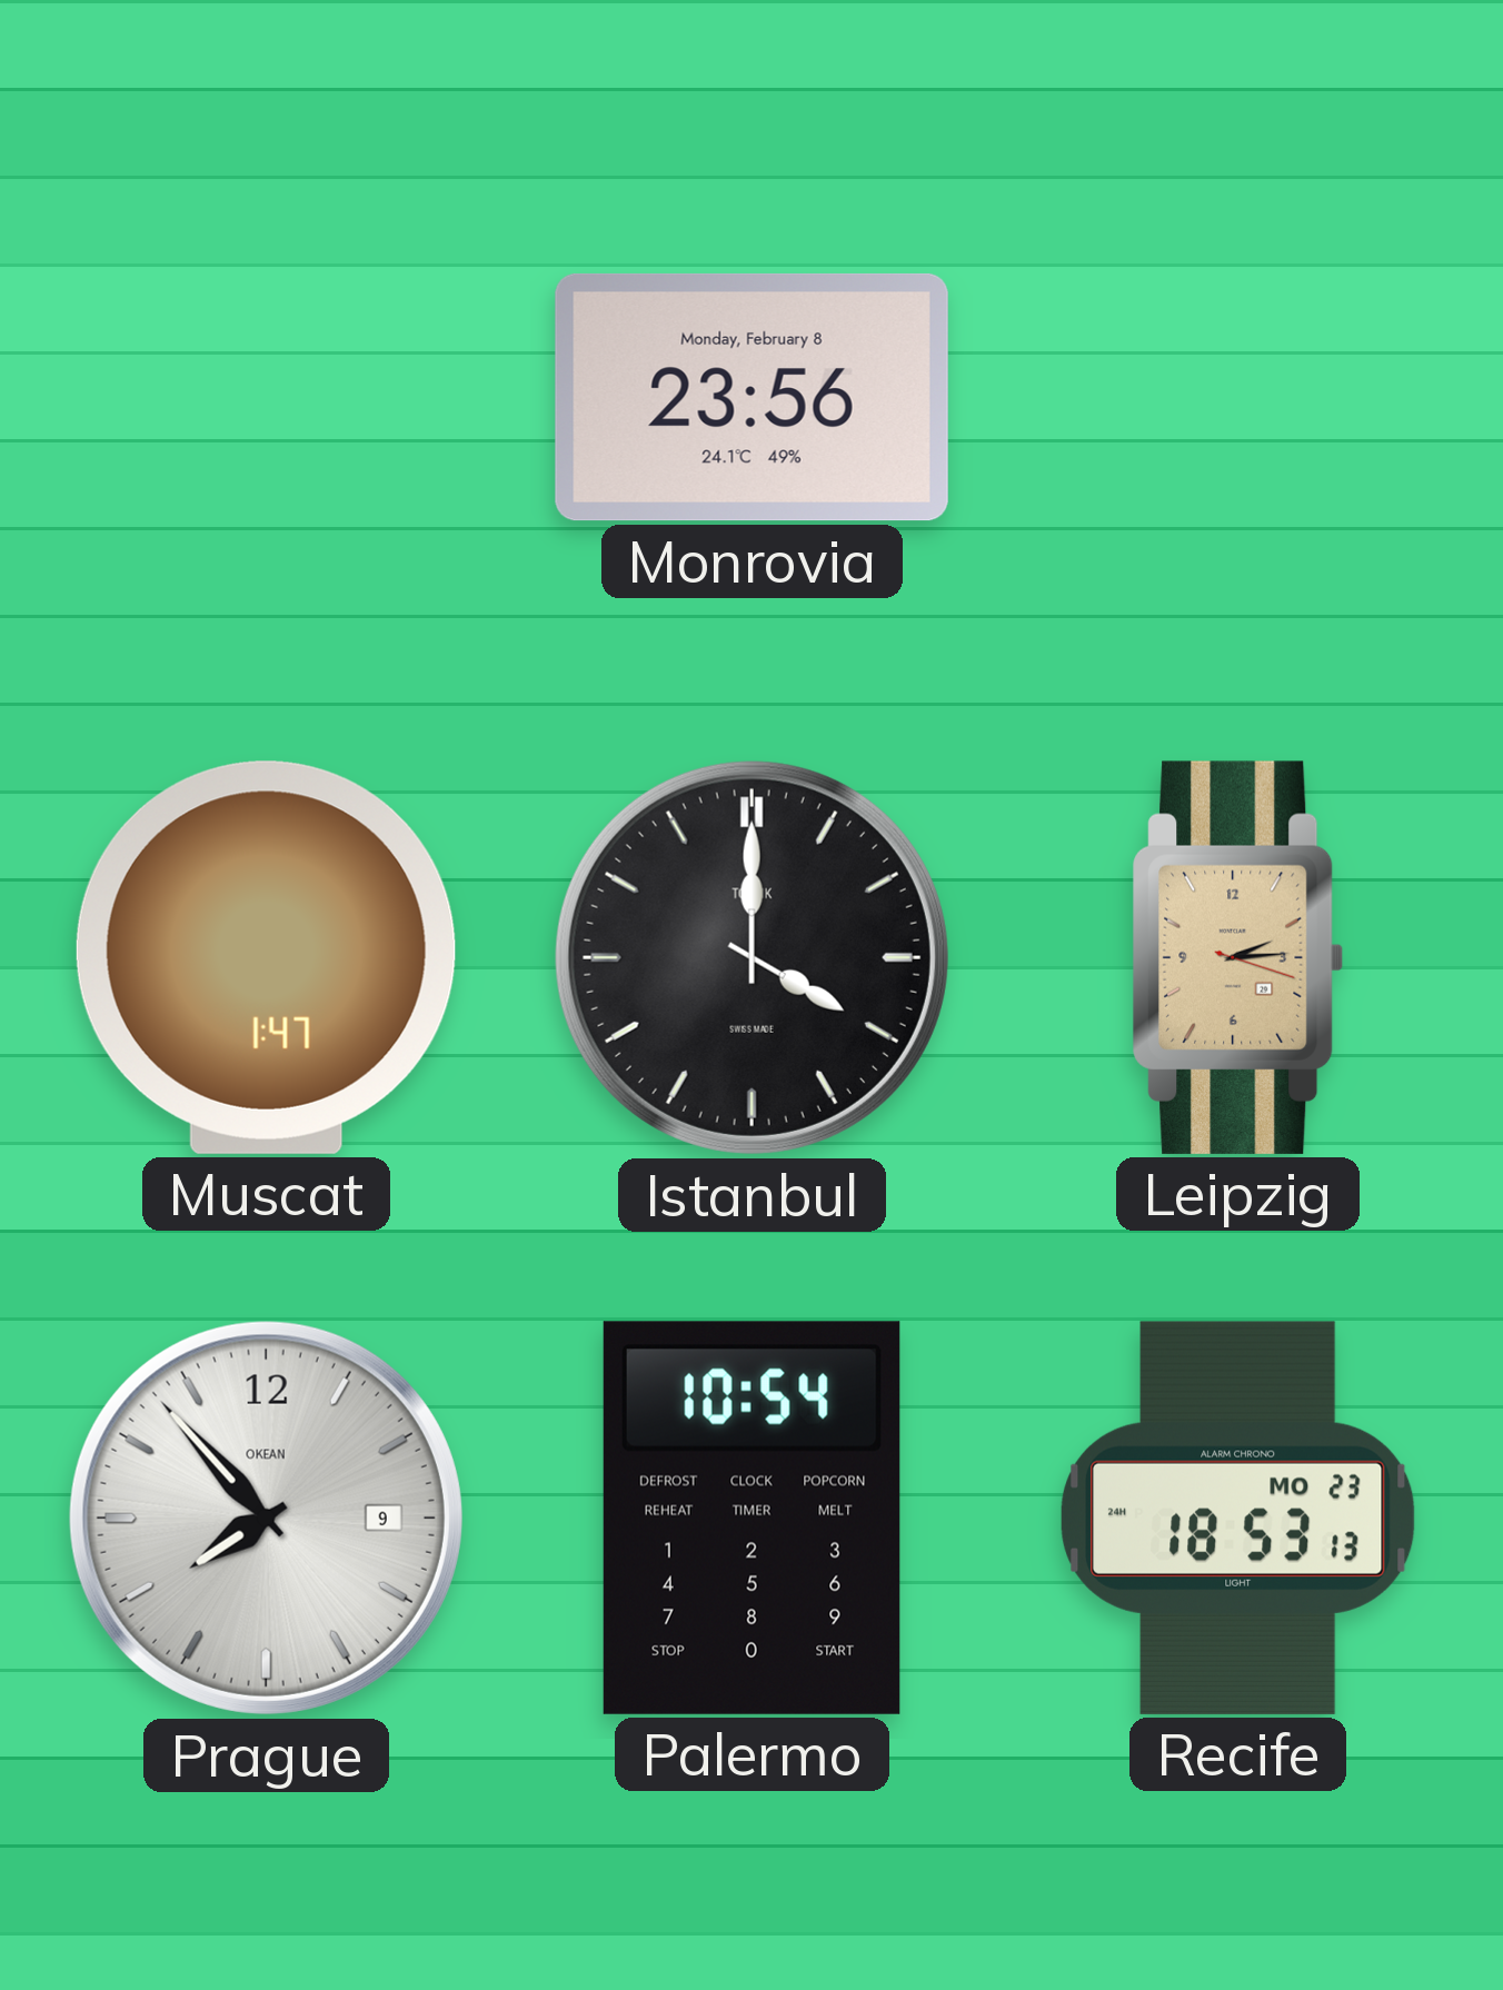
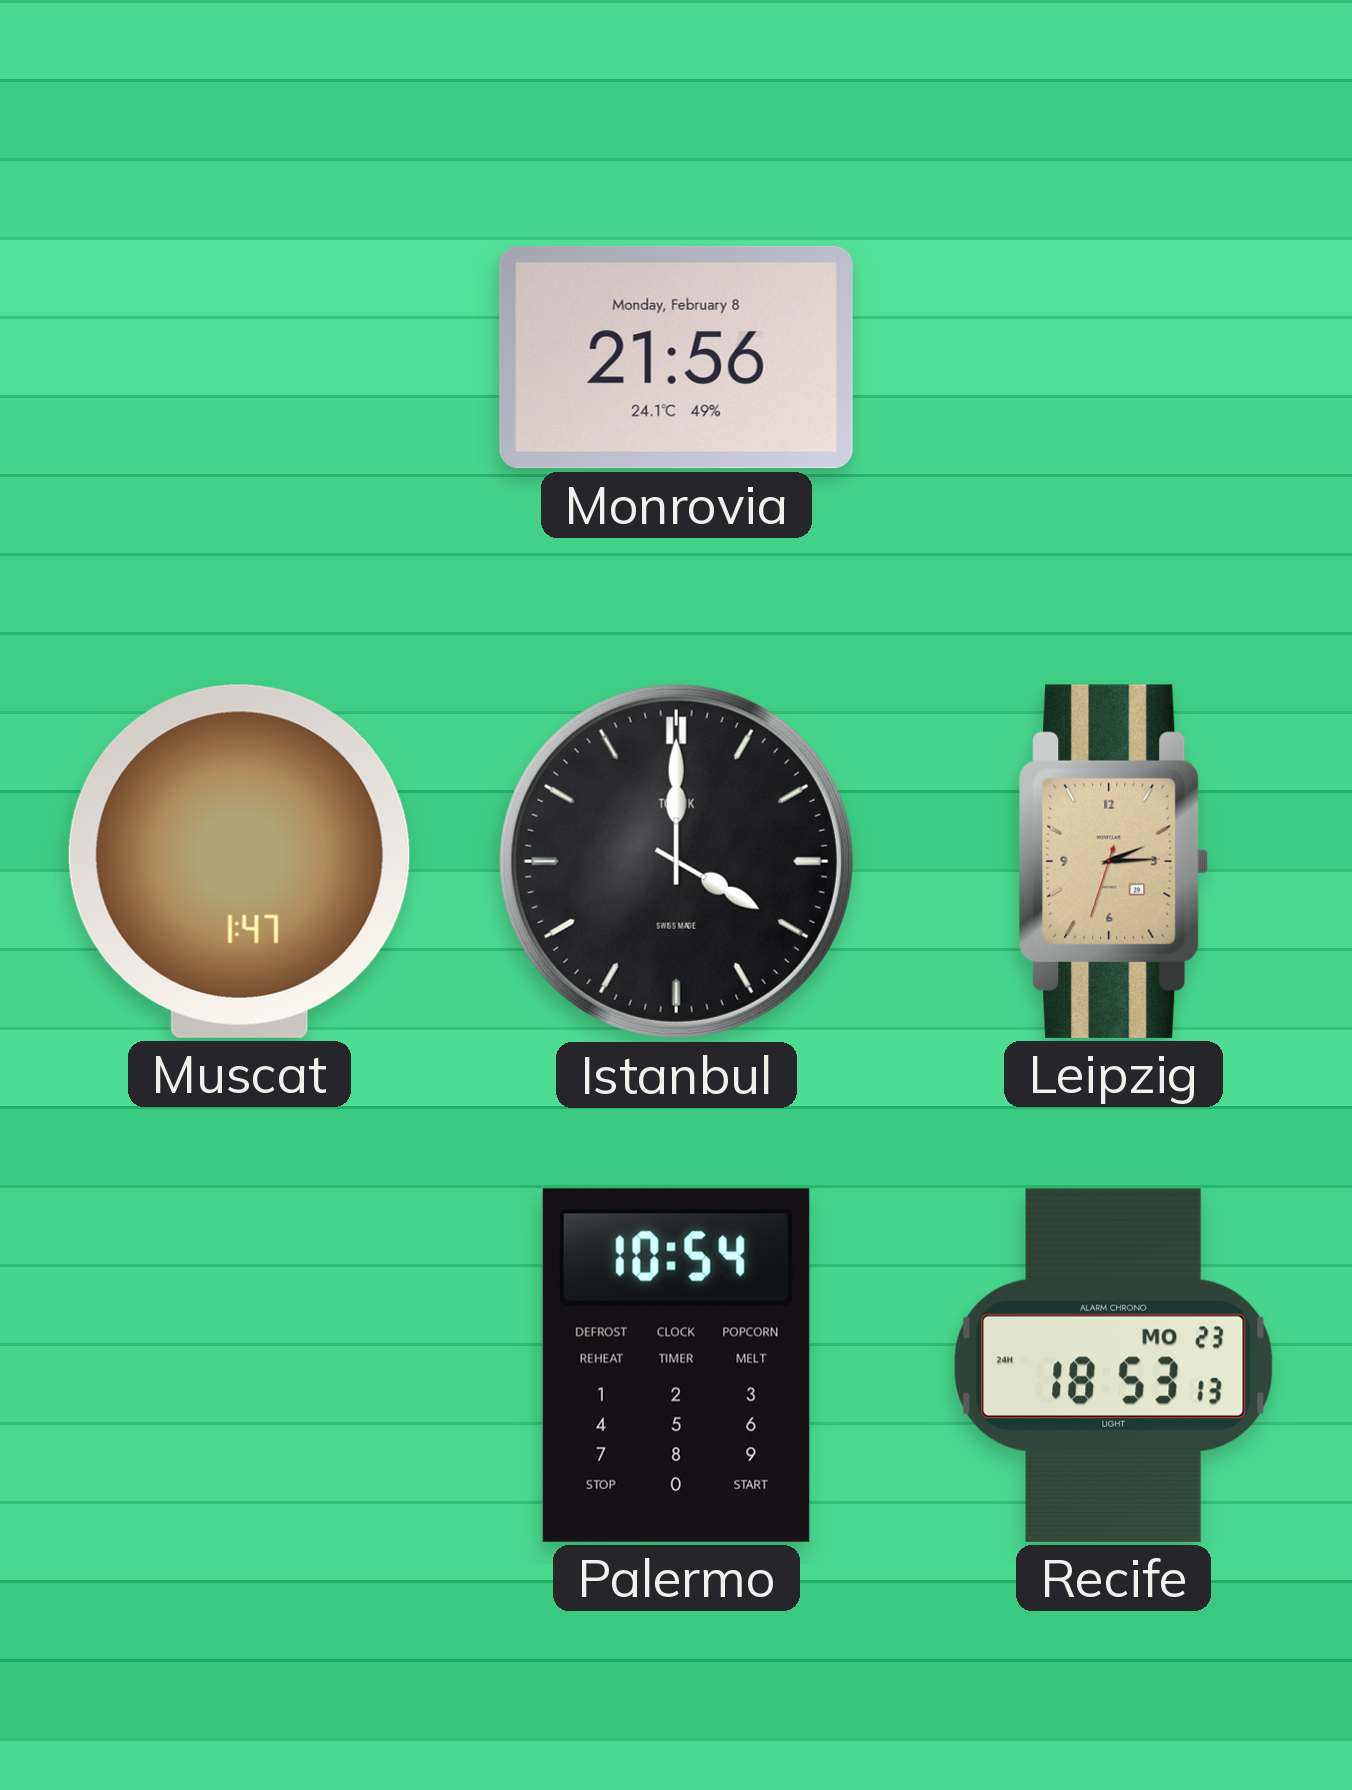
Monrovia: 23:56 -> 21:56
Leipzig: 2:14:18 -> 2:14:33
Prague: 7:53 -> none
